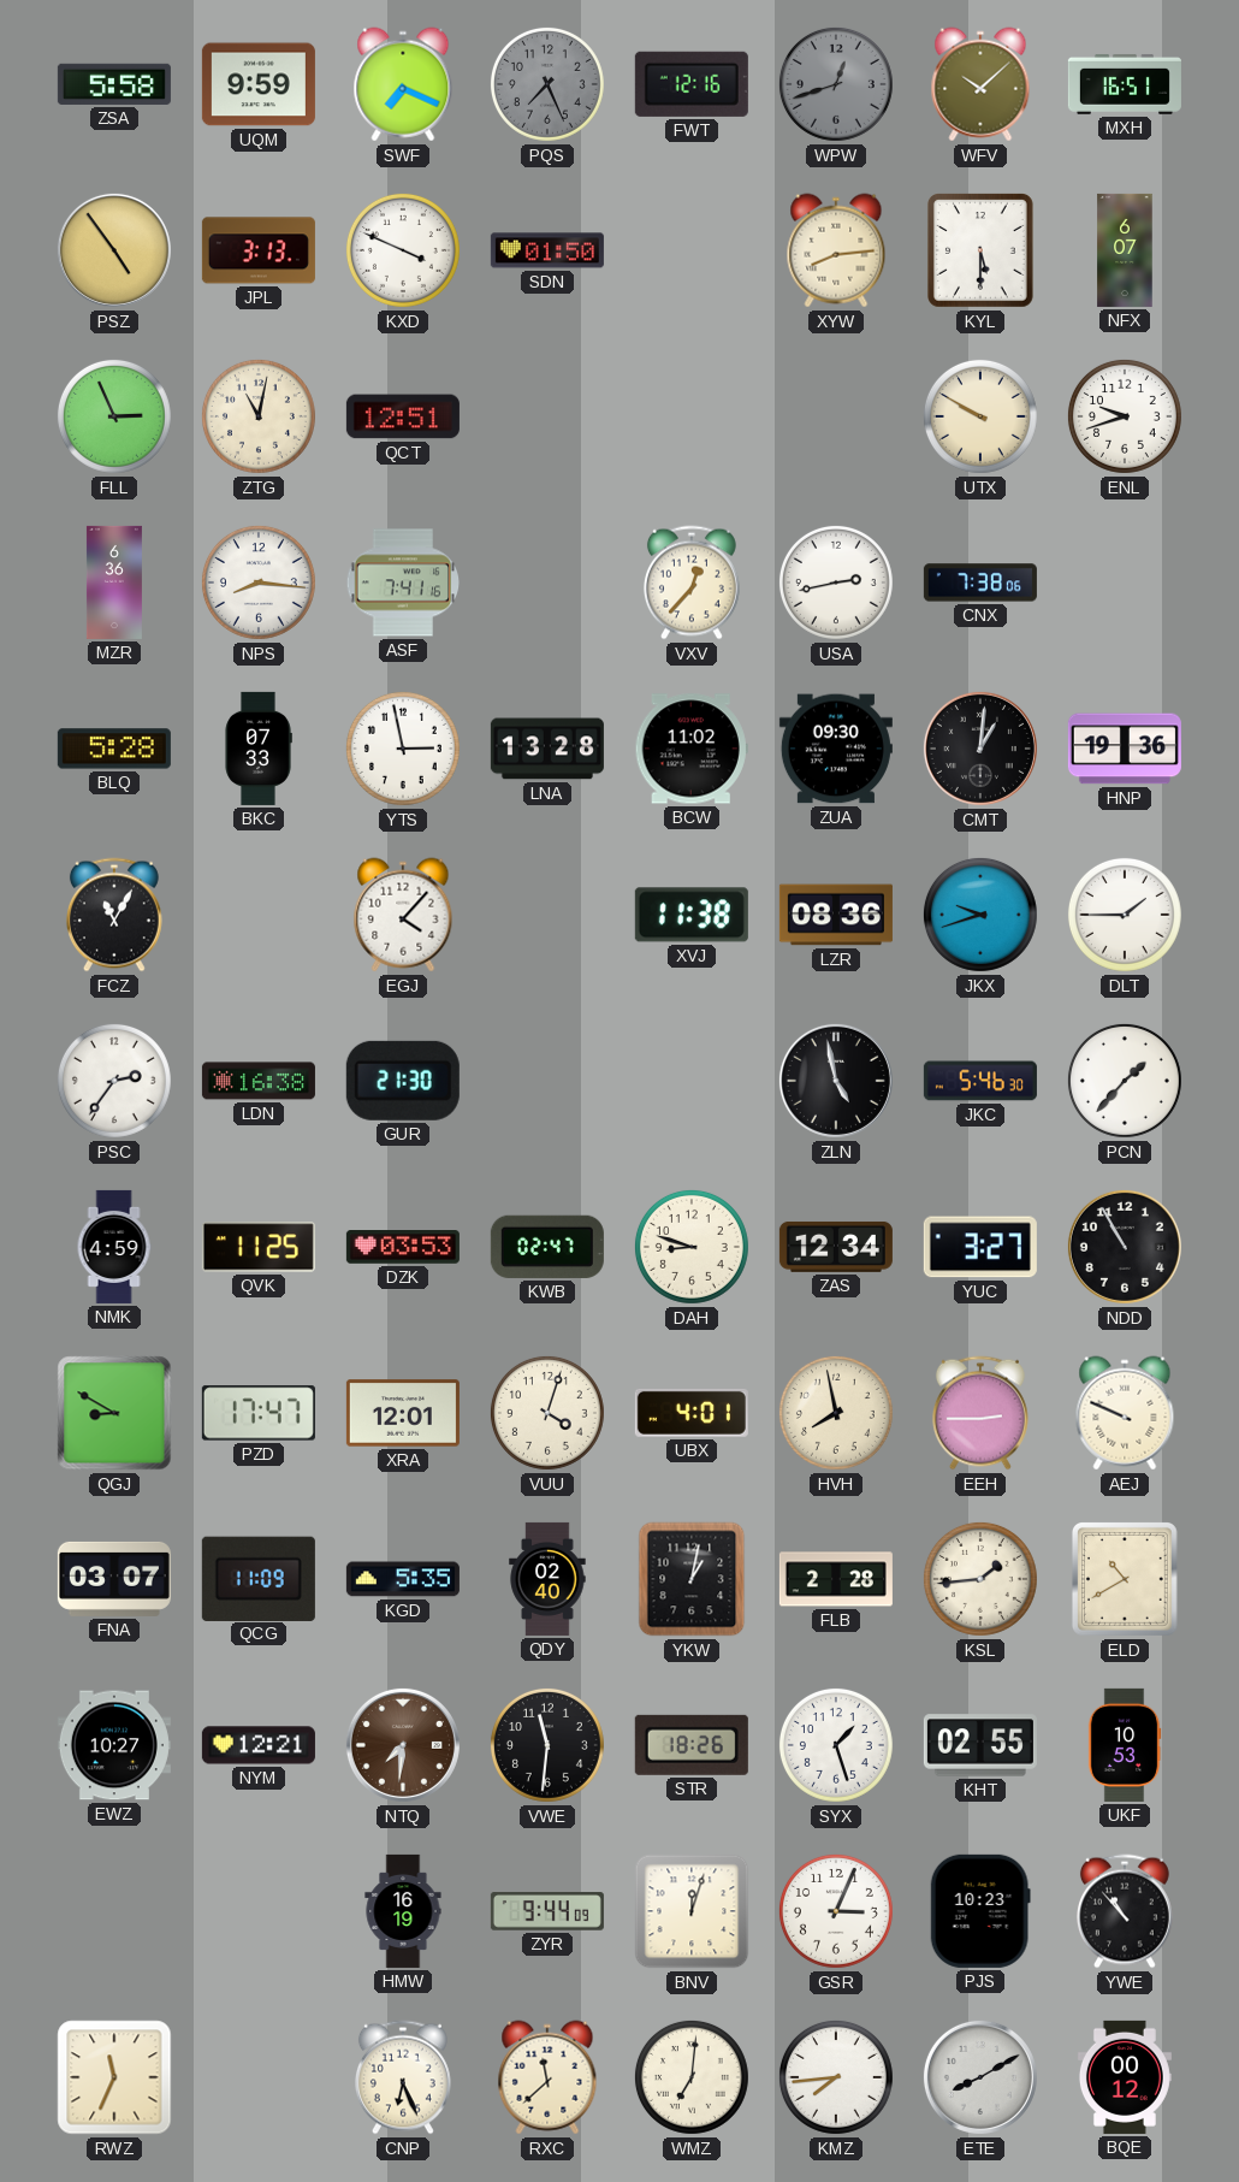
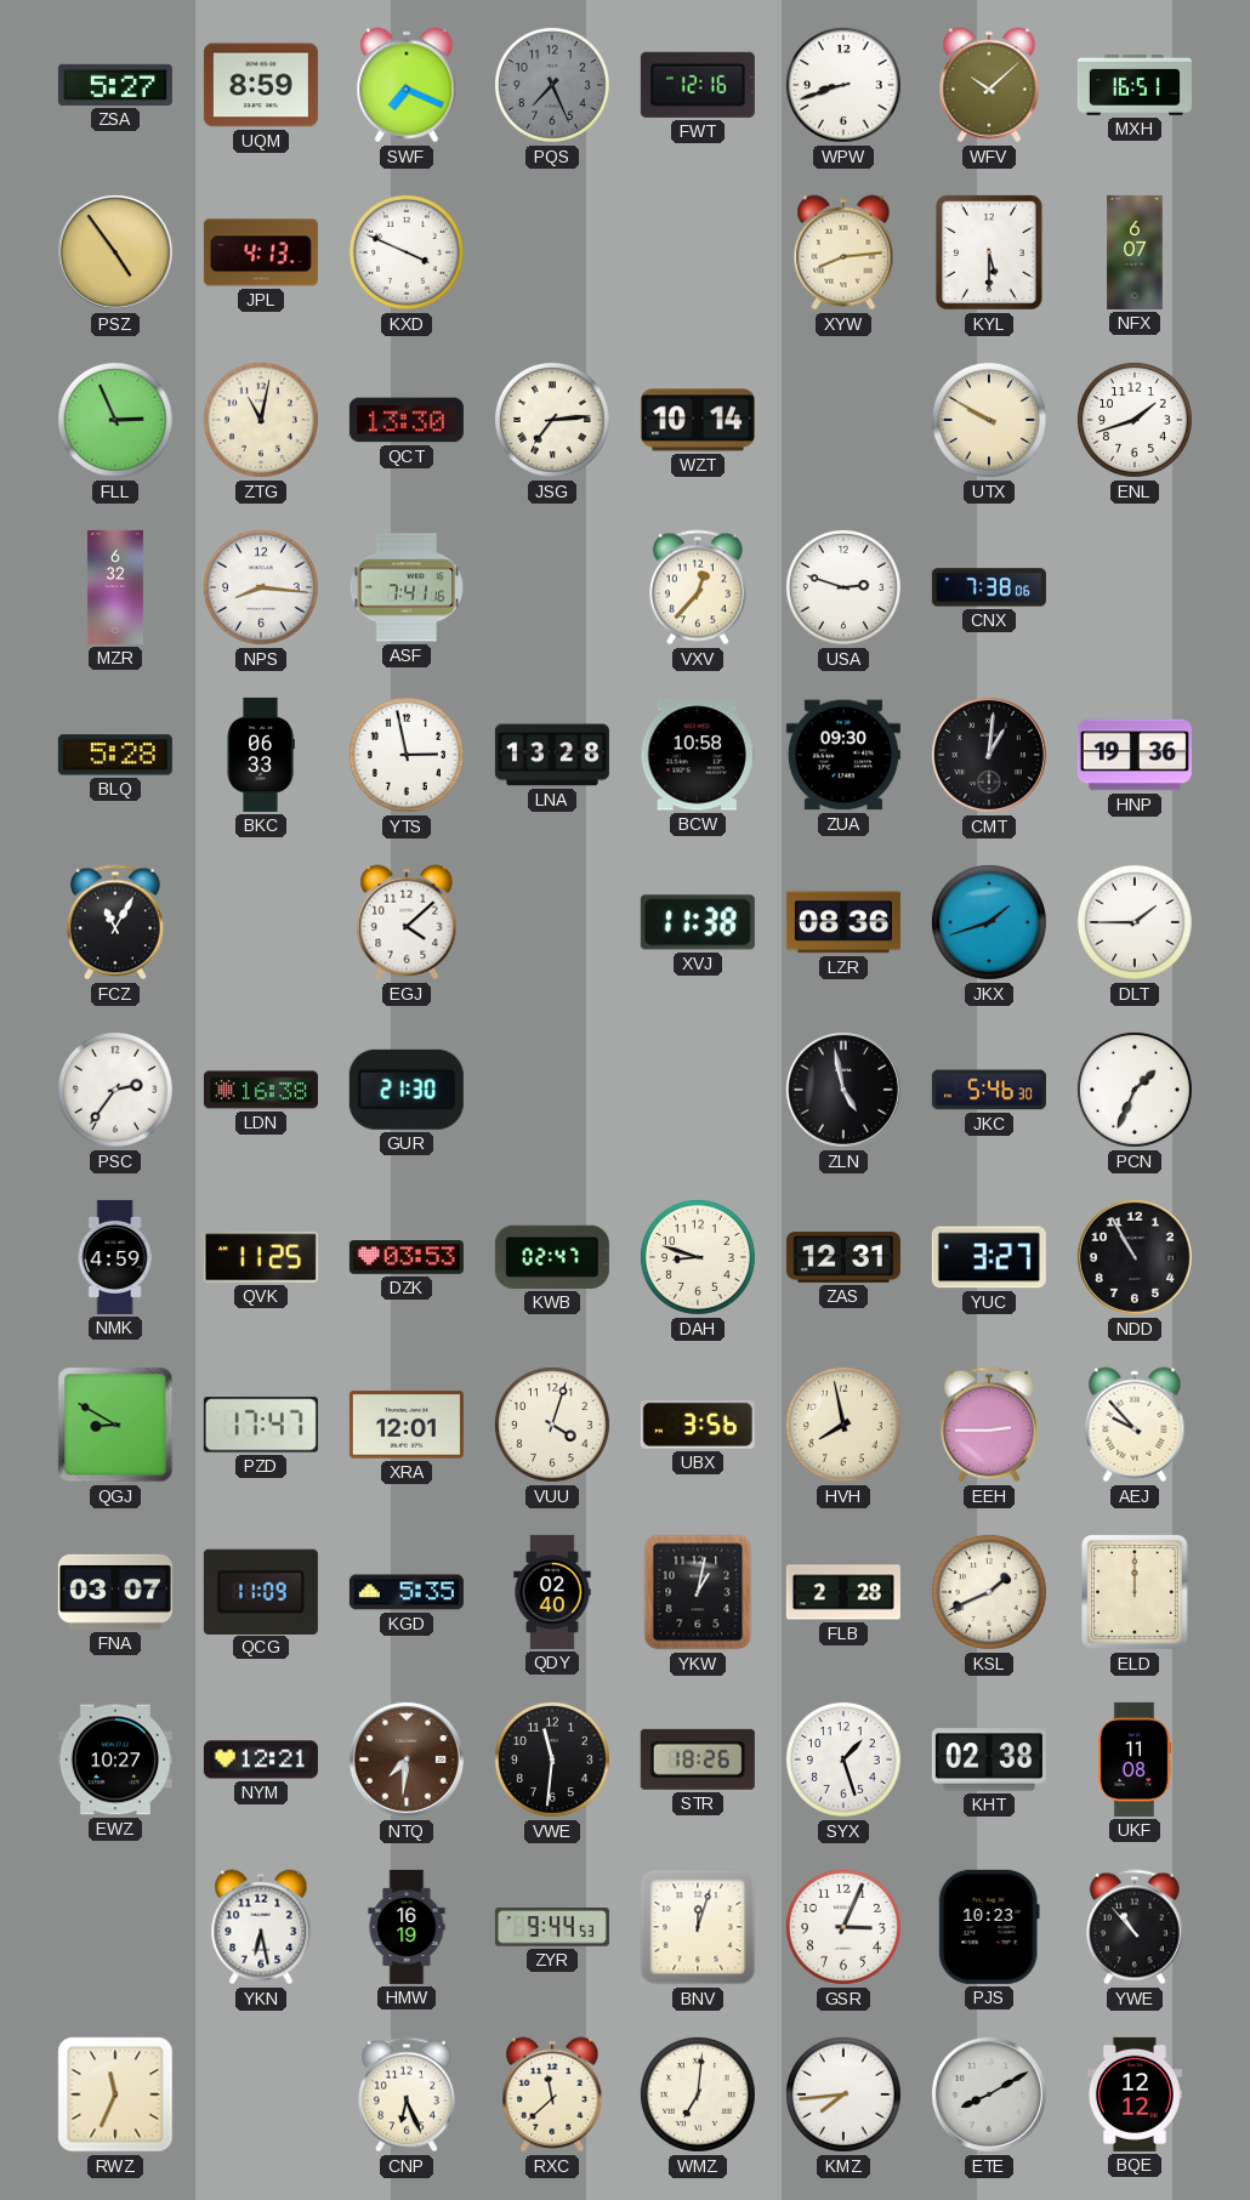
ZSA: 5:58 -> 5:27
UQM: 9:59 -> 8:59
WPW: 12:42 -> 8:42
WPW dial: grey -> white
JPL: 3:13 -> 4:13
SDN: 01:50 -> none
QCT: 12:51 -> 13:30
JSG: none -> 7:14
WZT: none -> 10:14
ENL: 9:42 -> 1:42
MZR: 6:36 -> 6:32
USA: 2:43 -> 2:48
BKC: 07:33 -> 06:33
BCW: 11:02 -> 10:58
EGJ: 4:07 -> 4:08
JKX: 9:42 -> 1:42
PCN: 1:37 -> 1:34
ZAS: 12:34 -> 12:31
UBX: 4:01 -> 3:56
AEJ: 9:49 -> 9:53
KSL: 1:44 -> 1:41
ELD: 10:40 -> 12:00
KHT: 02:55 -> 02:38
UKF: 10:53 -> 11:08
YKN: none -> 6:28
ZYR: 9:44:09 -> 9:44:53
BQE: 00:12 -> 12:12
